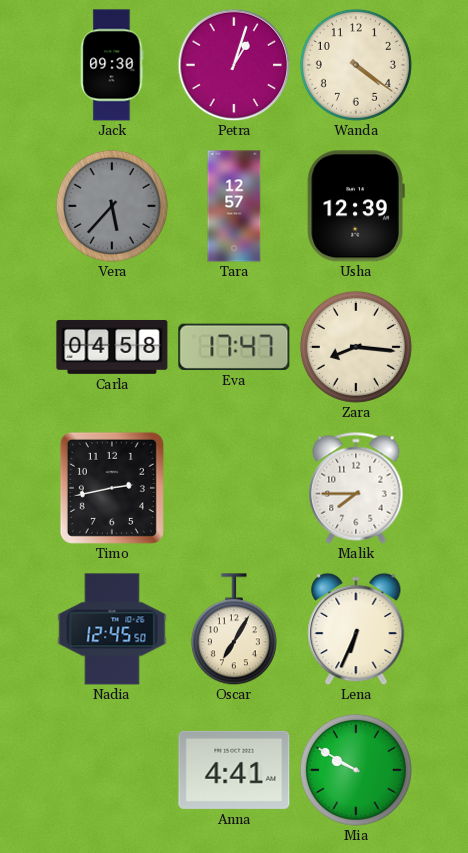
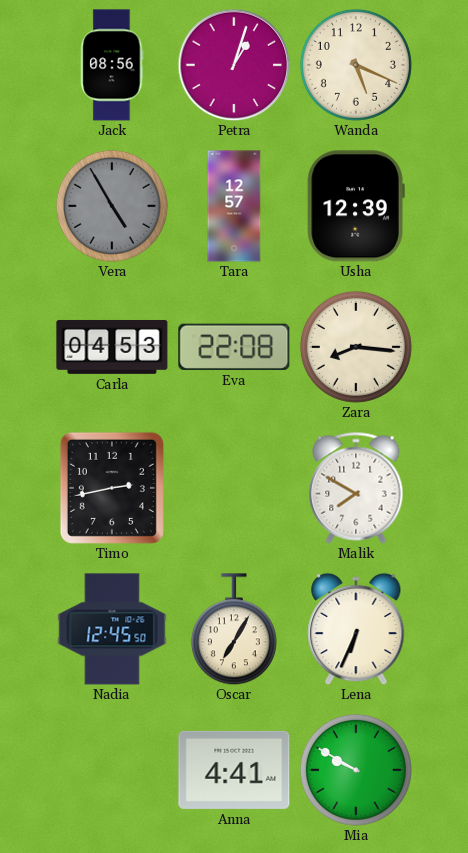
Jack: 09:30 -> 08:56
Wanda: 4:21 -> 5:19
Vera: 5:37 -> 4:55
Carla: 04:58 -> 04:53
Eva: 17:47 -> 22:08
Malik: 7:45 -> 7:50
